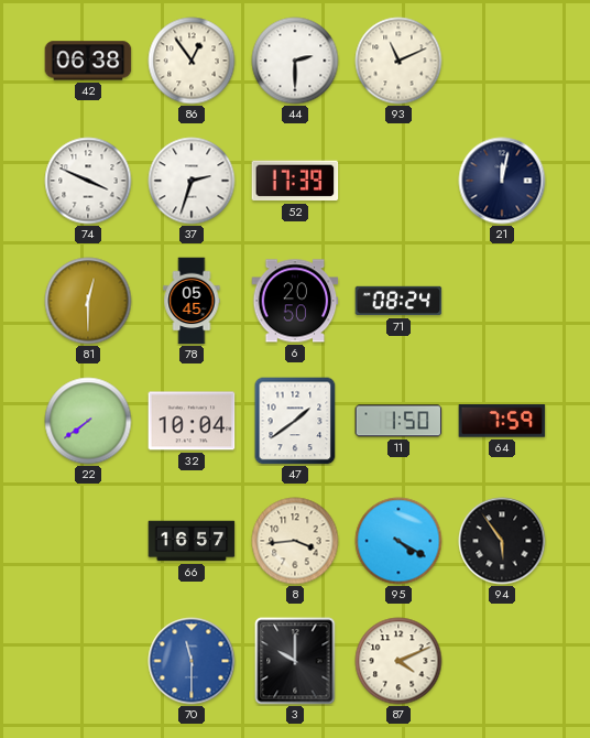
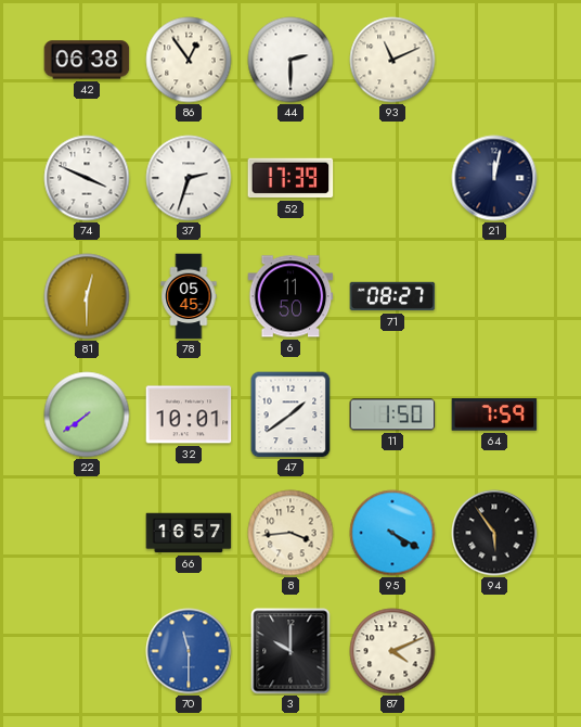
6: 20:50 -> 11:50
71: 08:24 -> 08:27
32: 10:04 -> 10:01
